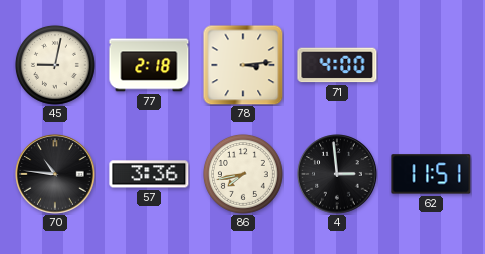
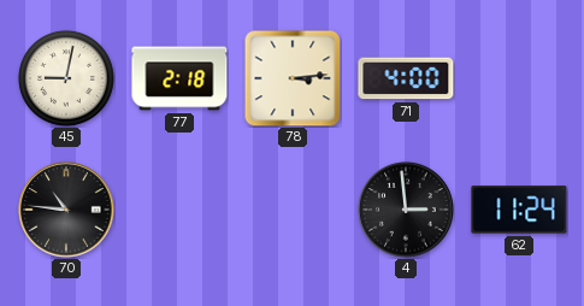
57: 3:36 -> none
86: 7:43 -> none
62: 11:51 -> 11:24
